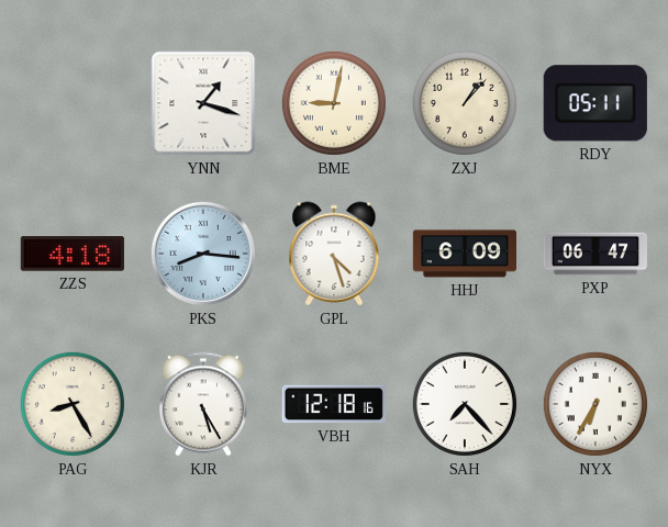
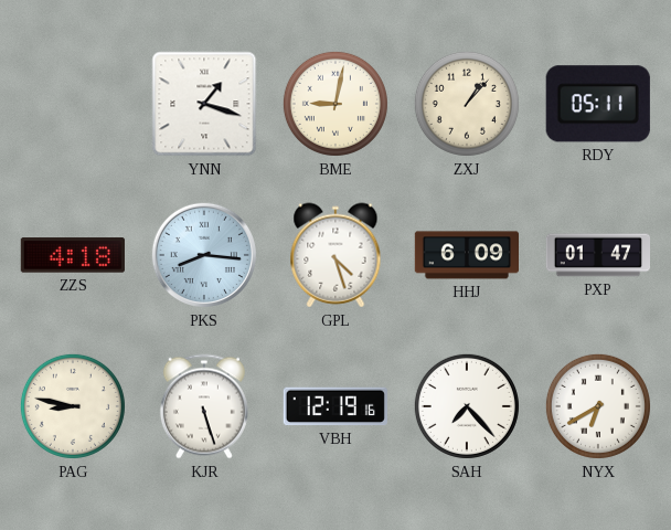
PXP: 06:47 -> 01:47
PAG: 8:25 -> 8:47
KJR: 5:25 -> 5:27
VBH: 12:18 -> 12:19
NYX: 6:35 -> 6:40
